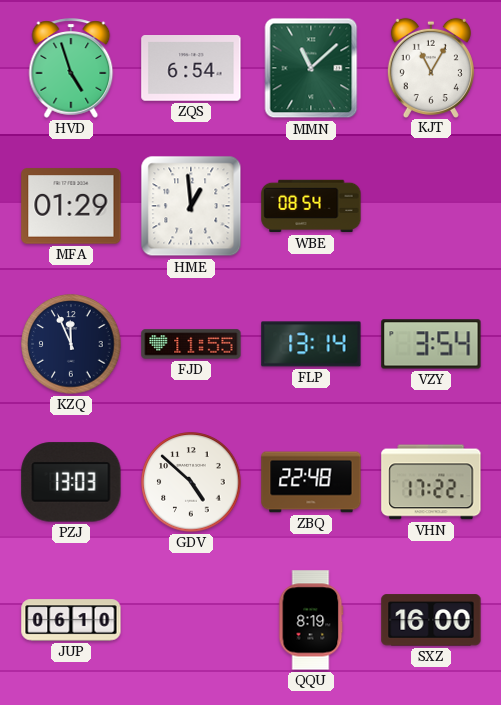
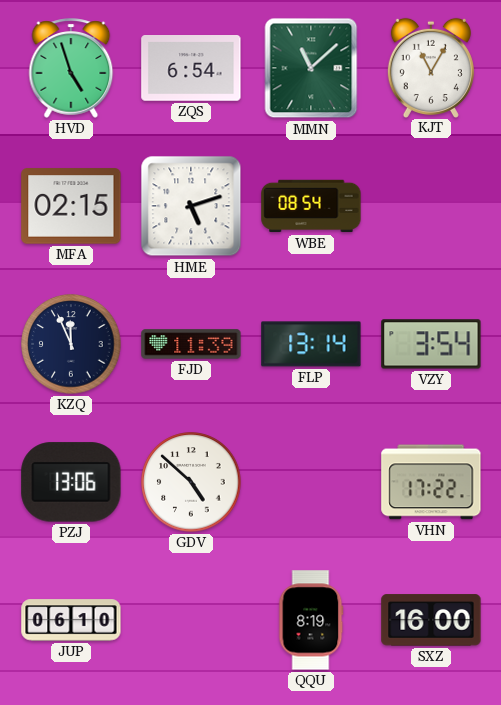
MFA: 01:29 -> 02:15
HME: 12:59 -> 5:12
FJD: 11:55 -> 11:39
PZJ: 13:03 -> 13:06
ZBQ: 22:48 -> none
